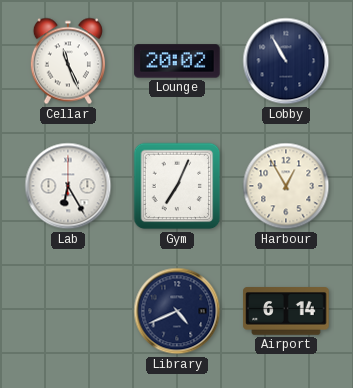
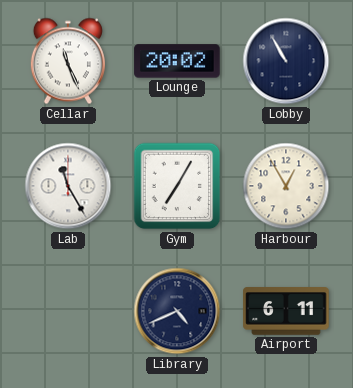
Lab: 6:25 -> 11:25
Gym: 7:04 -> 7:05
Airport: 6:14 -> 6:11
